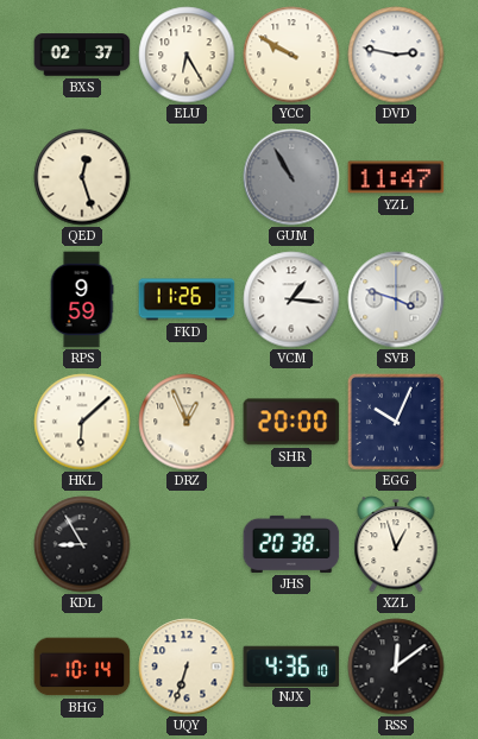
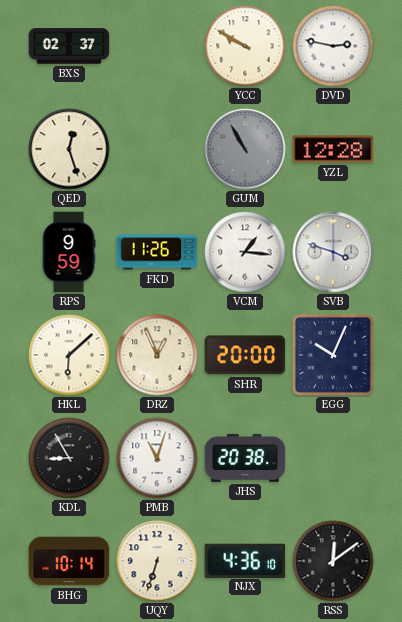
ELU: 6:25 -> none
YZL: 11:47 -> 12:28
PMB: none -> 11:03
XZL: 12:57 -> none
